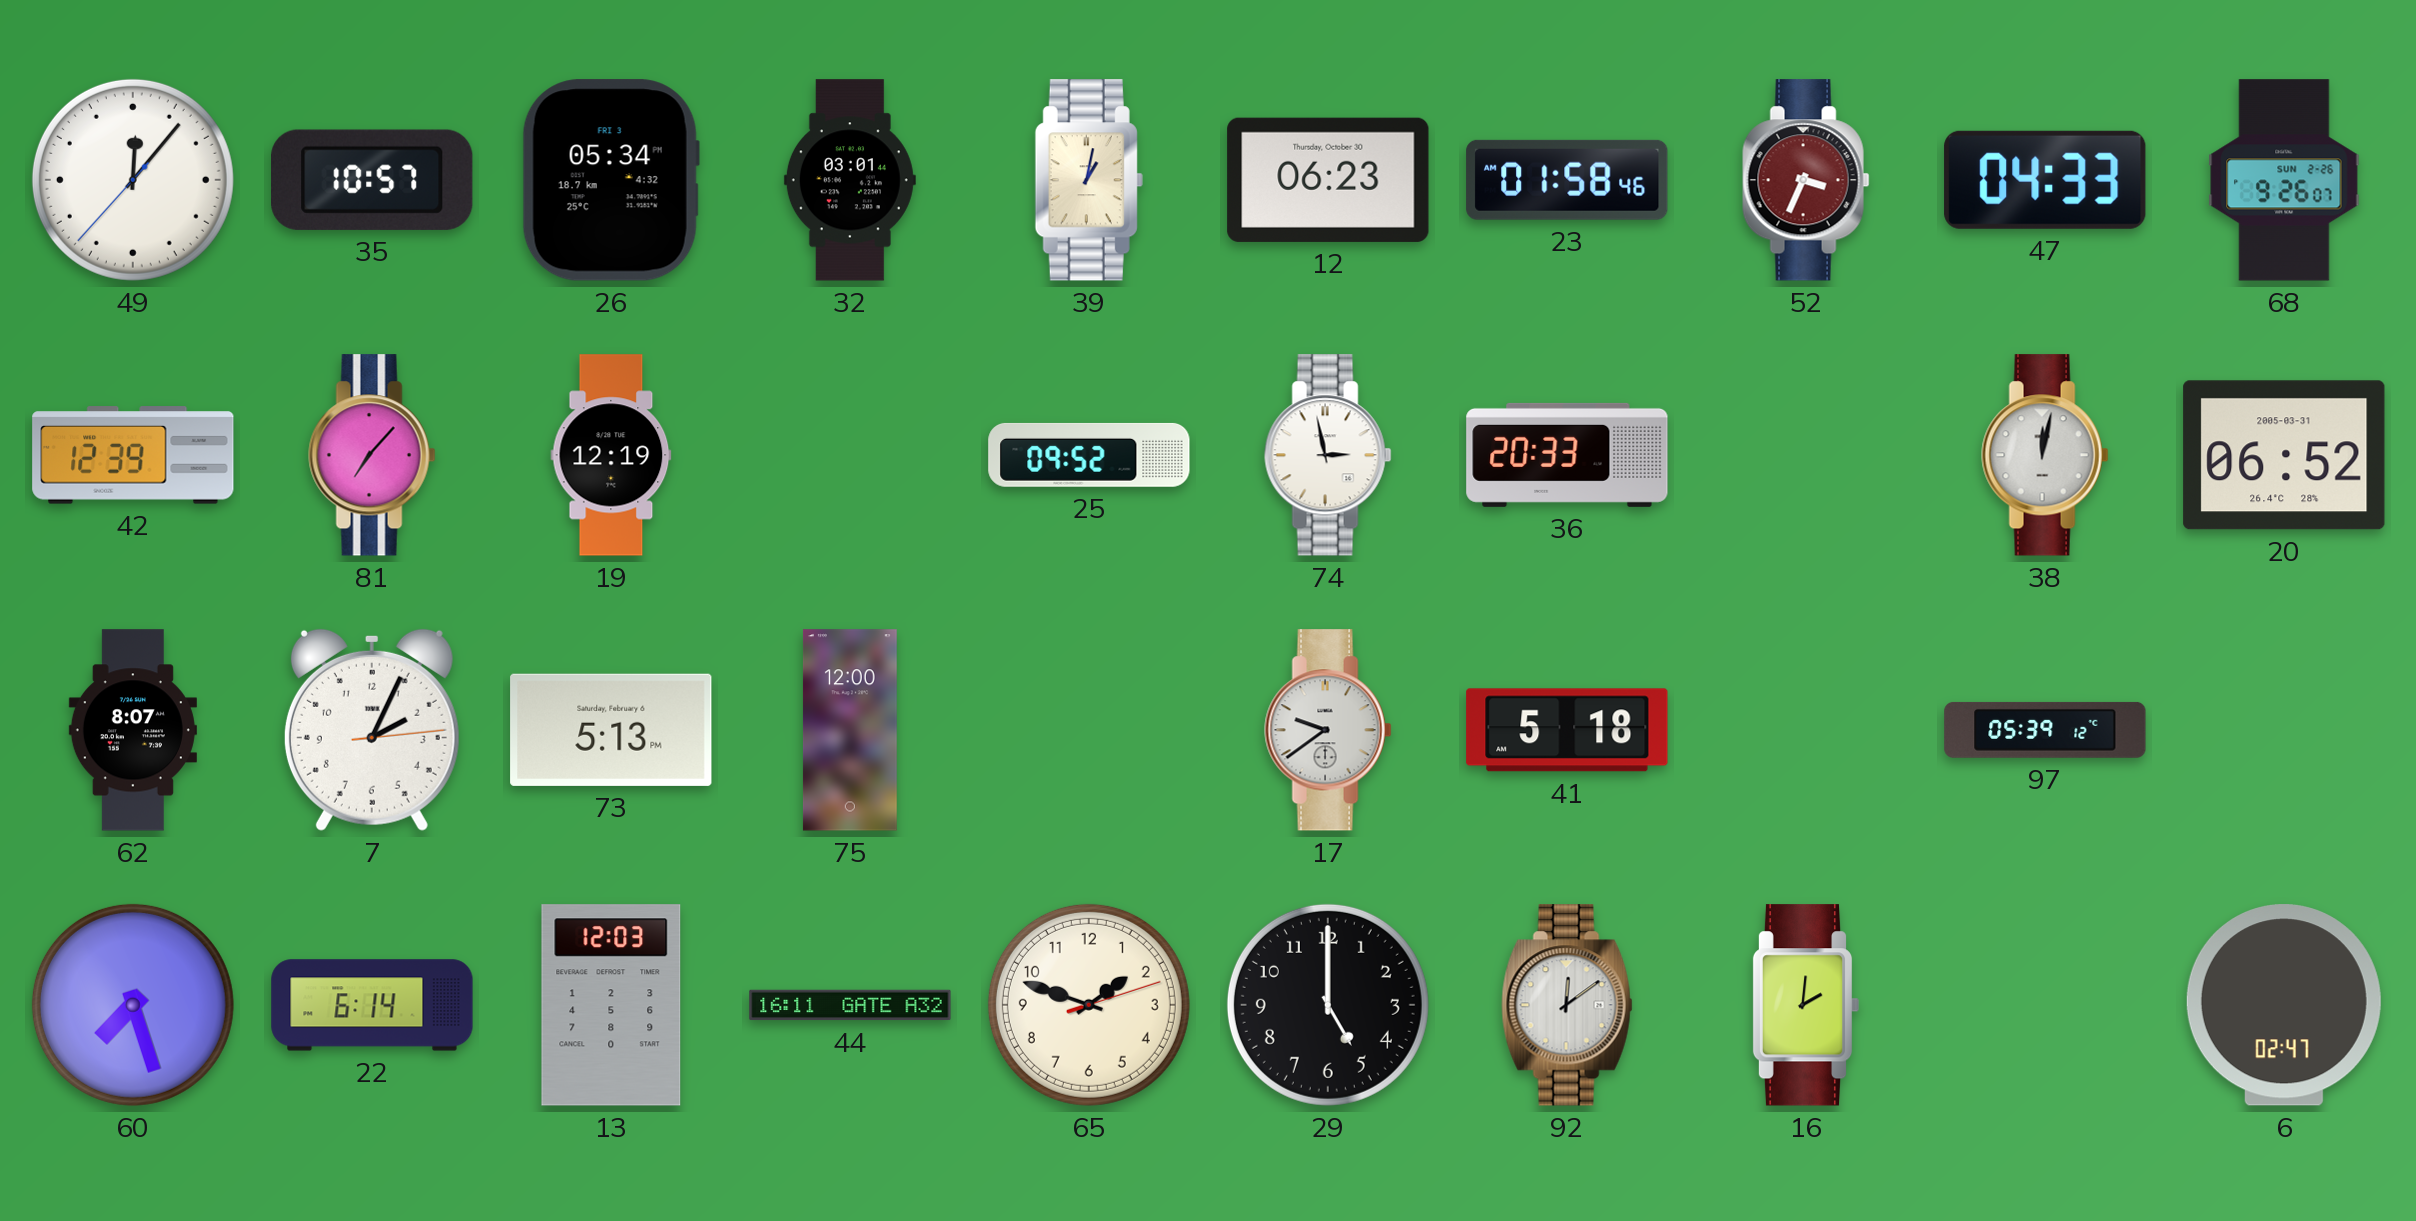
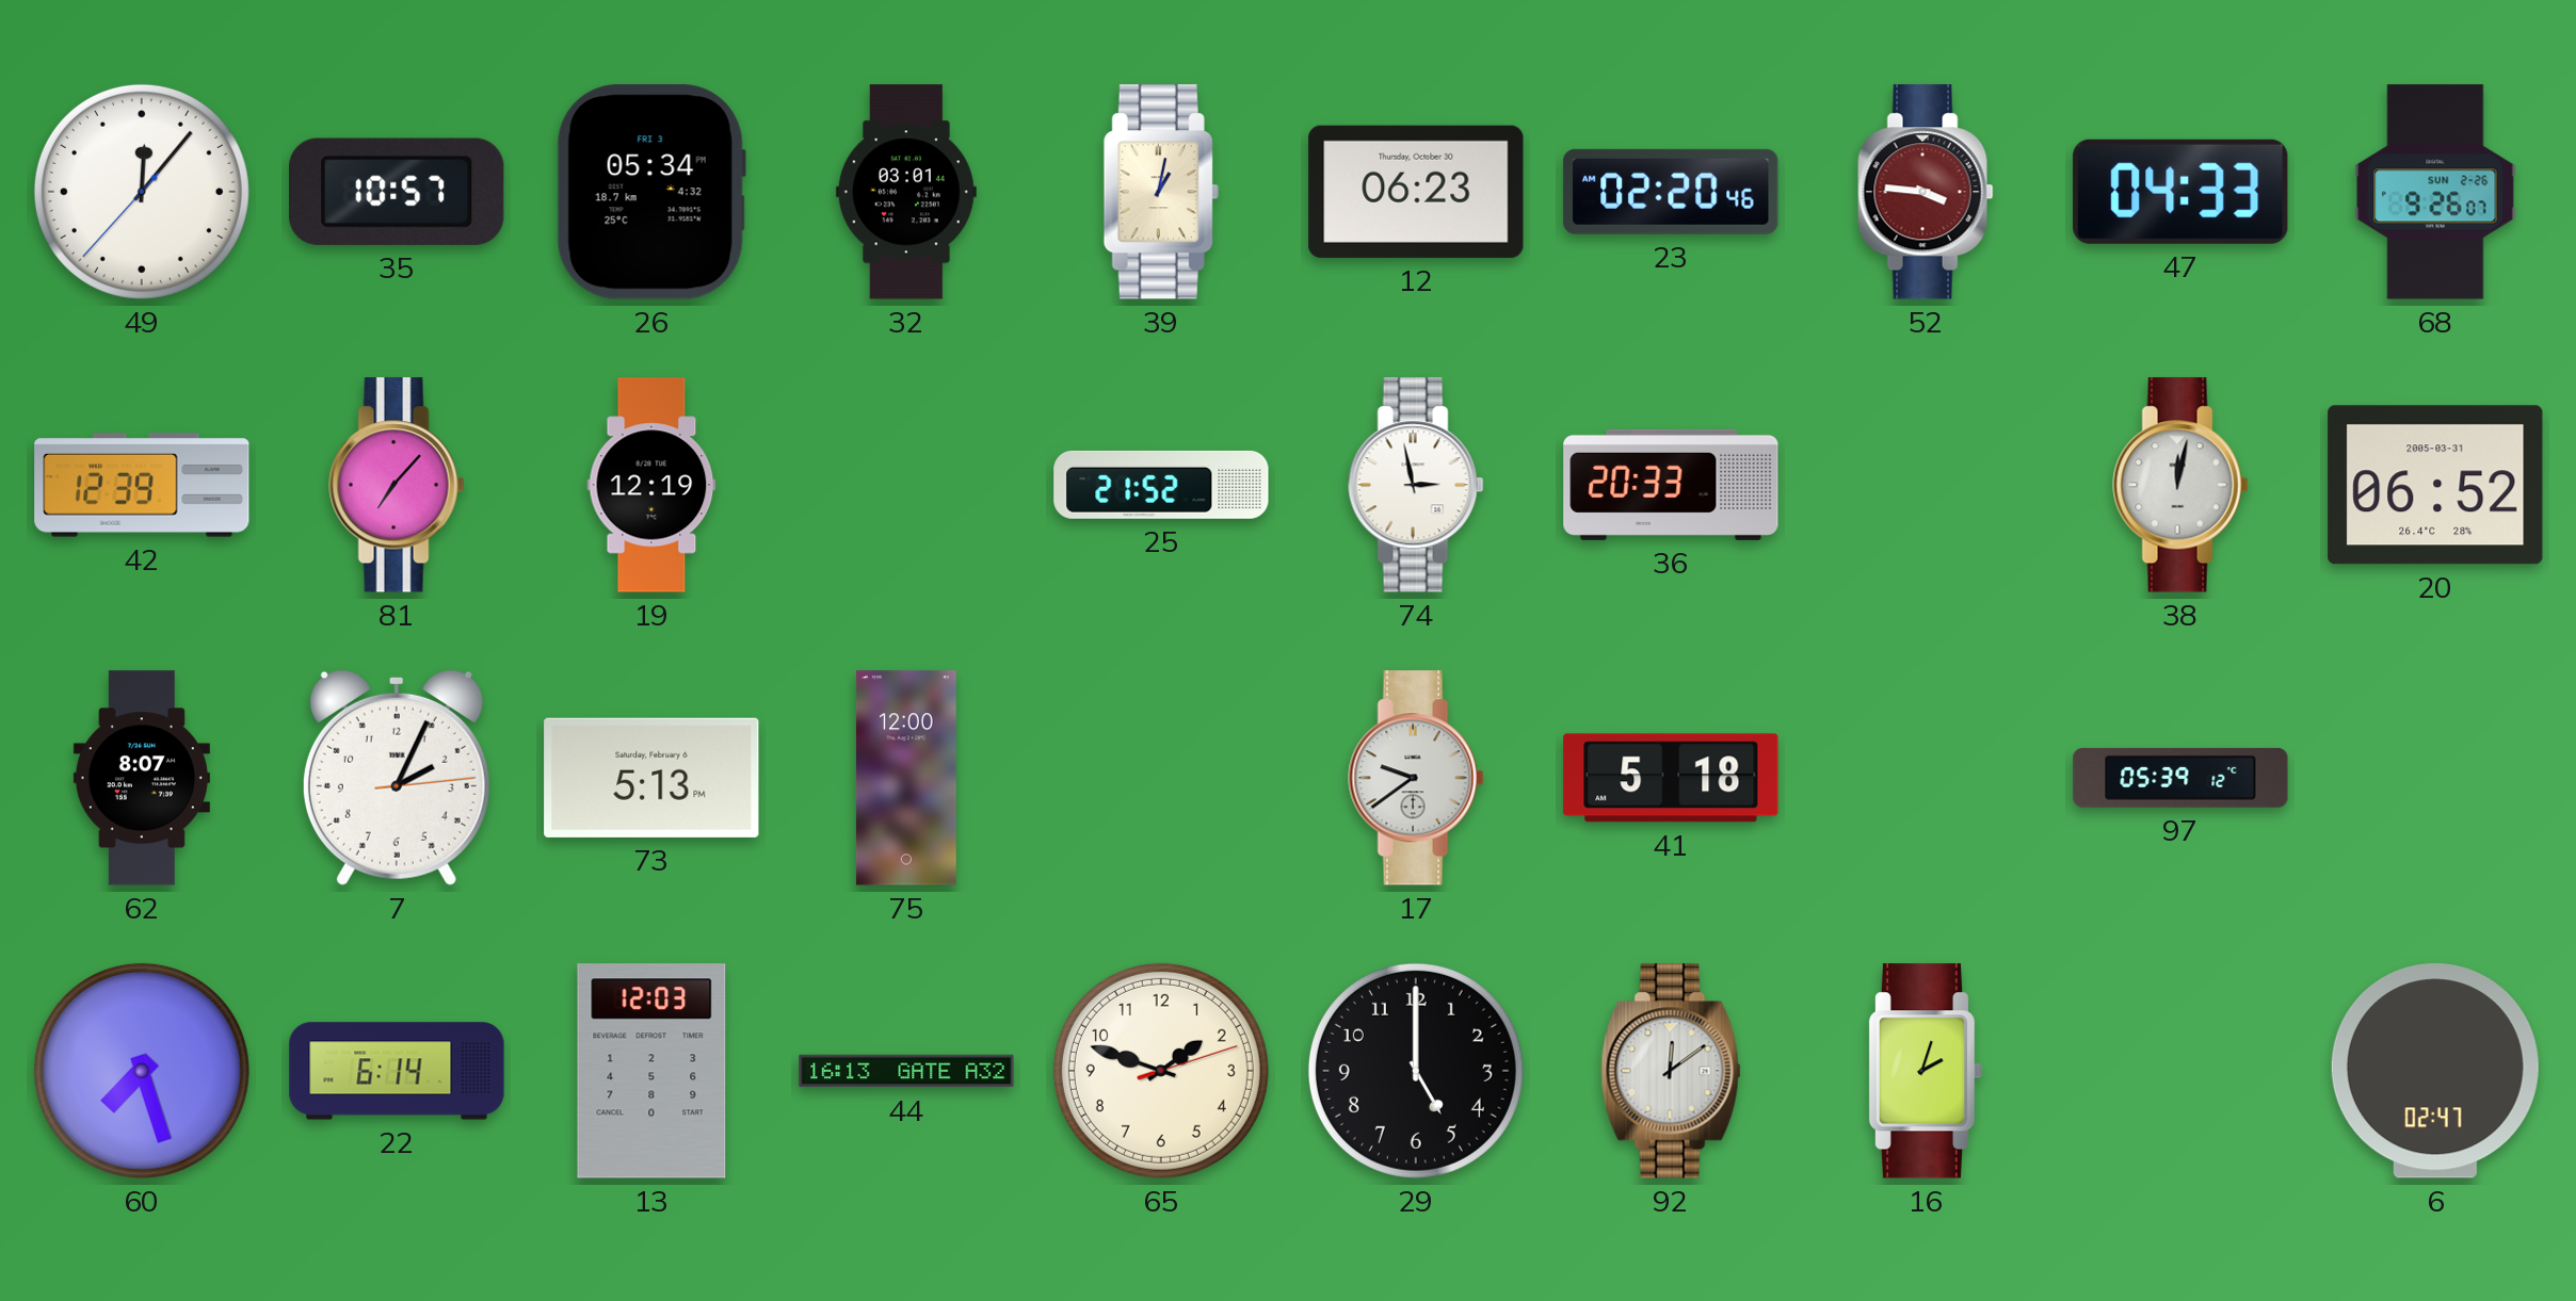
23: 01:58 -> 02:20
52: 3:34 -> 3:46
25: 09:52 -> 21:52
44: 16:11 -> 16:13
16: 2:01 -> 2:03
